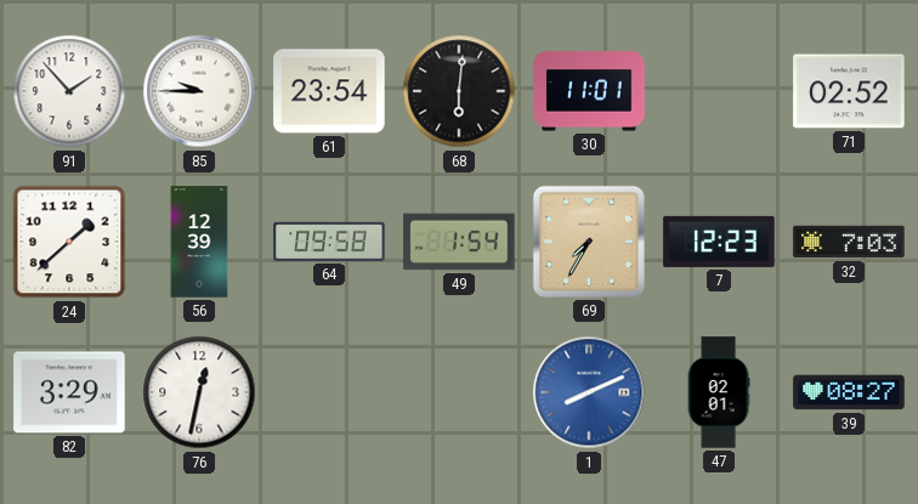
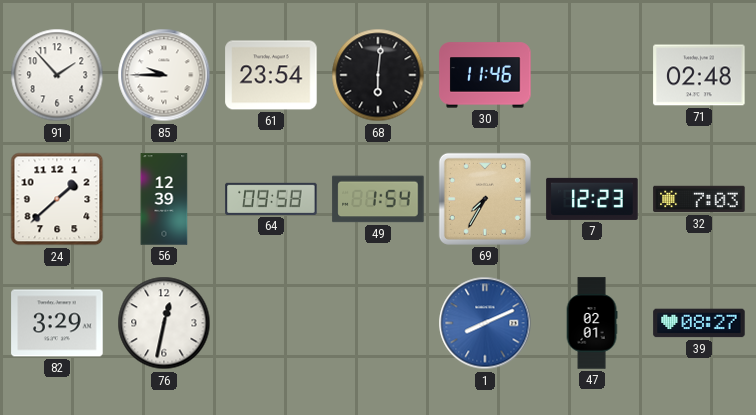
30: 11:01 -> 11:46
71: 02:52 -> 02:48
